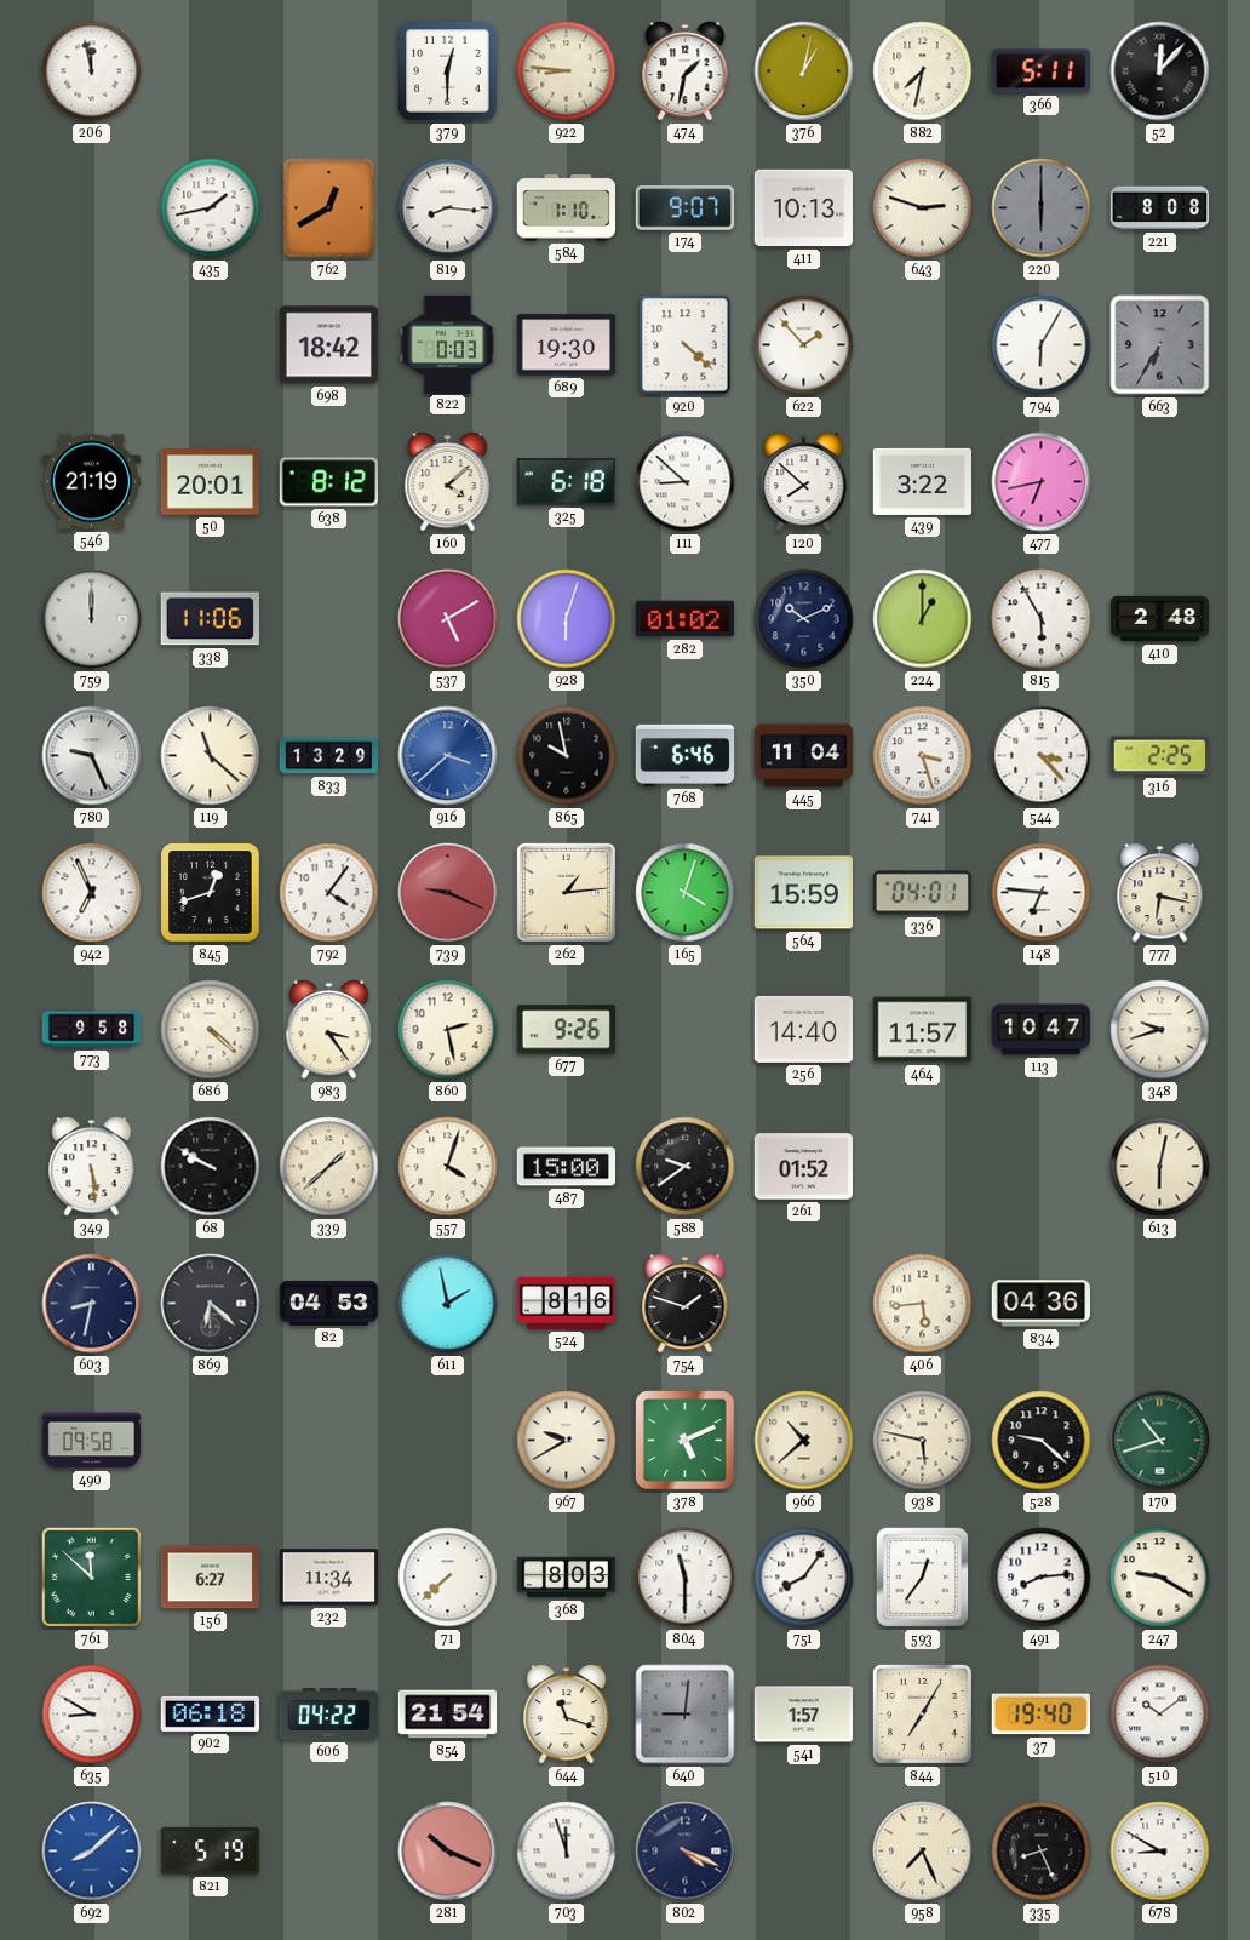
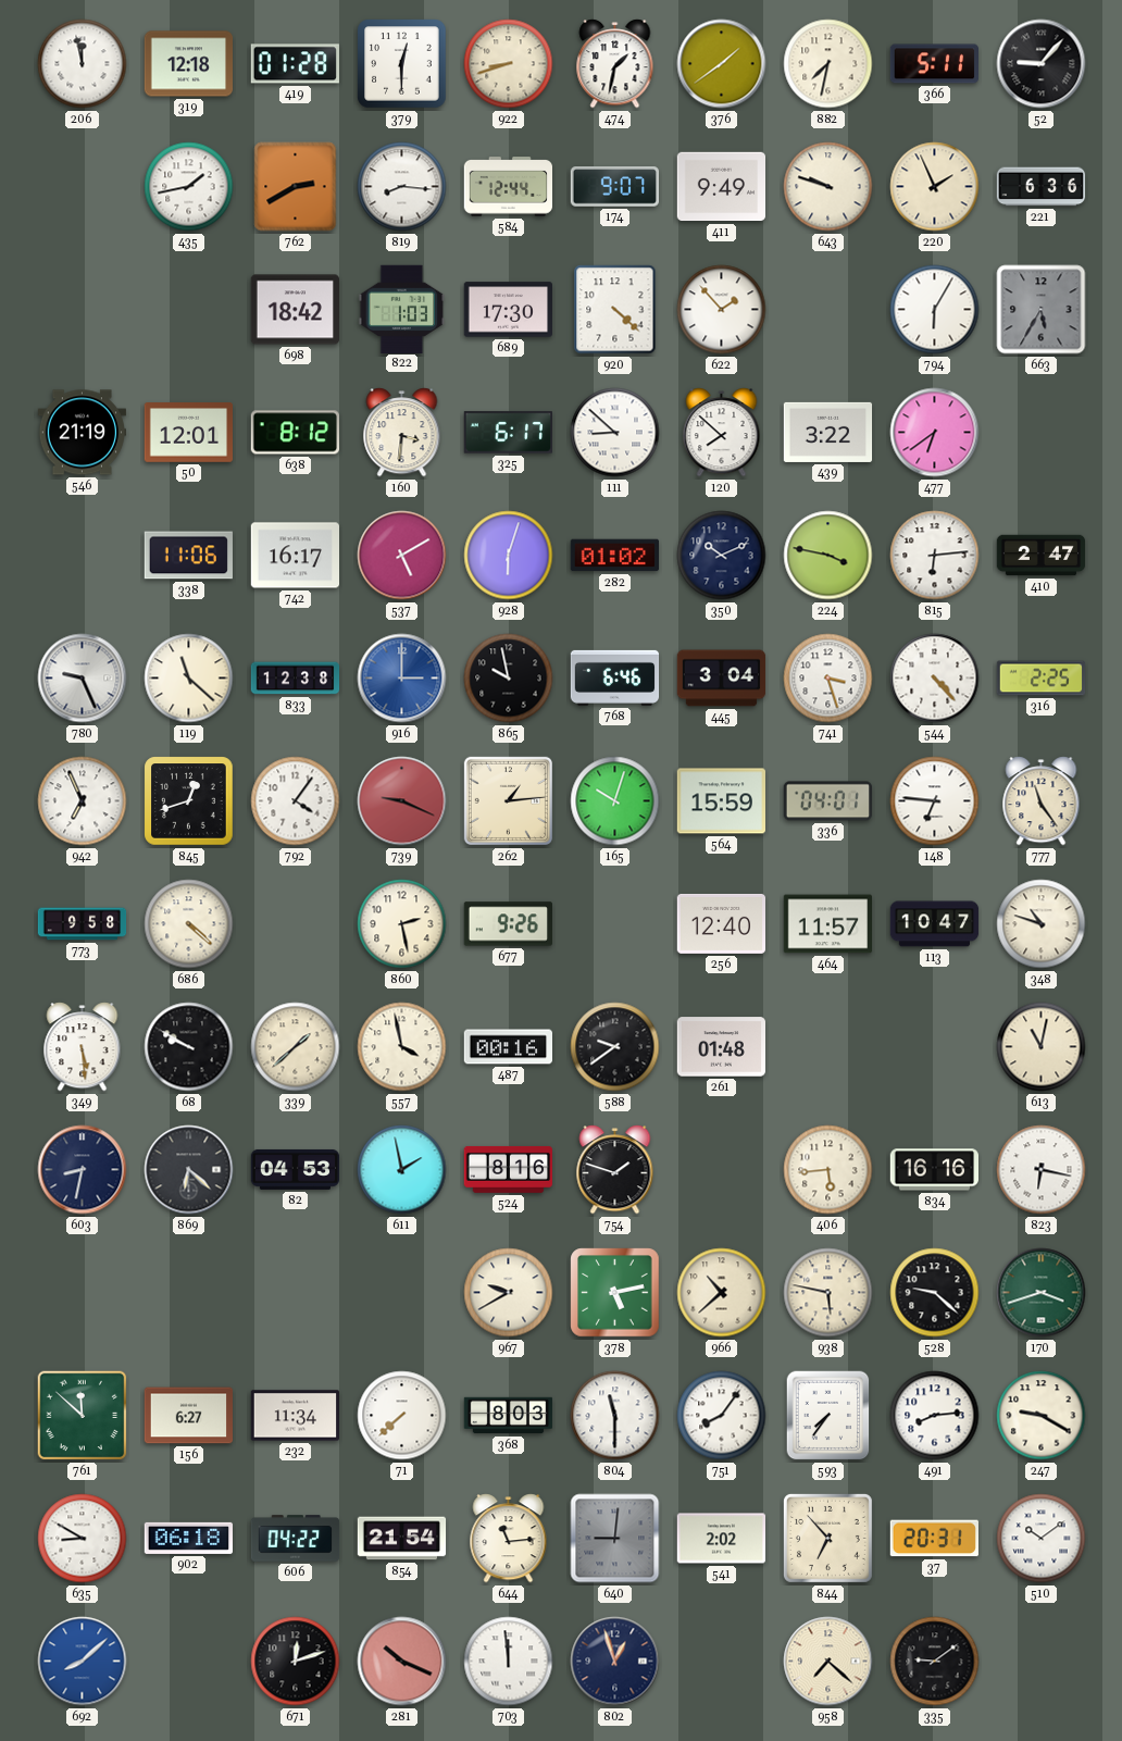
319: none -> 12:18
419: none -> 01:28
922: 8:46 -> 8:42
376: 1:02 -> 1:39
52: 12:07 -> 9:07
762: 12:40 -> 2:40
584: 1:10 -> 12:44
411: 10:13 -> 9:49
643: 2:48 -> 9:48
220: 6:00 -> 1:56
220 dial: grey -> cream
221: 8:08 -> 6:36
822: 0:03 -> 1:03
689: 19:30 -> 17:30
663: 6:35 -> 5:35
50: 20:01 -> 12:01
160: 4:08 -> 3:31
325: 6:18 -> 6:17
477: 6:43 -> 6:39
759: 12:00 -> none
742: none -> 16:17
224: 1:00 -> 3:47
815: 5:55 -> 6:14
410: 2:48 -> 2:47
833: 13:29 -> 12:38
916: 3:38 -> 3:00
445: 11:04 -> 3:04
544: 3:23 -> 4:23
165: 4:03 -> 10:03
777: 6:17 -> 11:24
983: 3:24 -> none
256: 14:40 -> 12:40
348: 9:42 -> 10:48
557: 4:03 -> 3:58
487: 15:00 -> 00:16
261: 01:52 -> 01:48
613: 6:02 -> 11:02
834: 04:36 -> 16:16
823: none -> 6:17
490: 09:58 -> none
378: 5:11 -> 5:13
170: 10:42 -> 3:42
593: 12:36 -> 7:36
644: 11:18 -> 11:14
541: 1:57 -> 2:02
844: 7:05 -> 6:53
37: 19:40 -> 20:31
821: 5:19 -> none
671: none -> 12:12
703: 11:57 -> 11:59
802: 4:19 -> 12:57
958: 7:26 -> 7:22
335: 8:26 -> 9:09
678: 8:50 -> none
